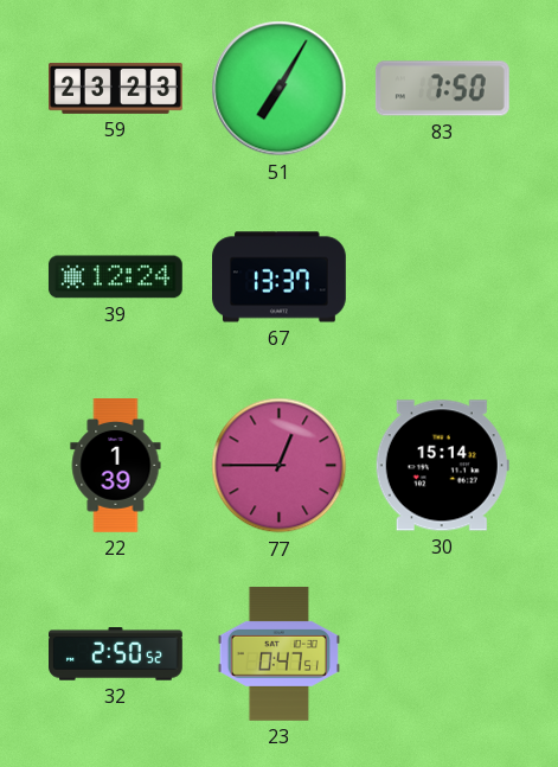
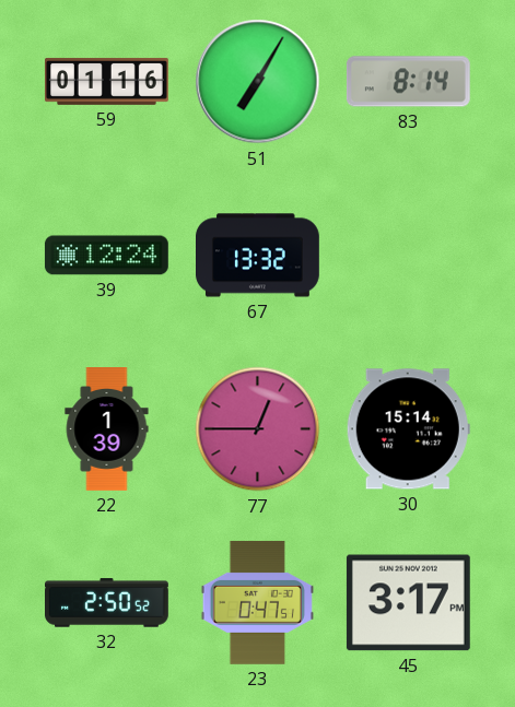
59: 23:23 -> 01:16
83: 7:50 -> 8:14
67: 13:37 -> 13:32
45: none -> 3:17
